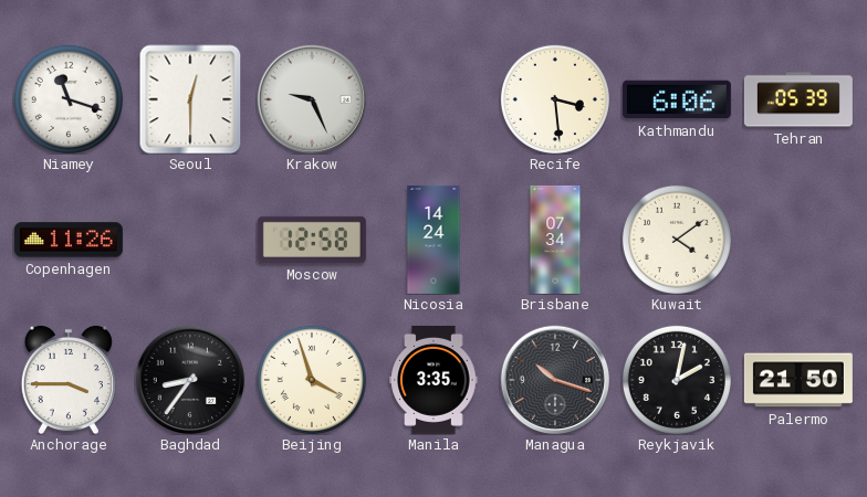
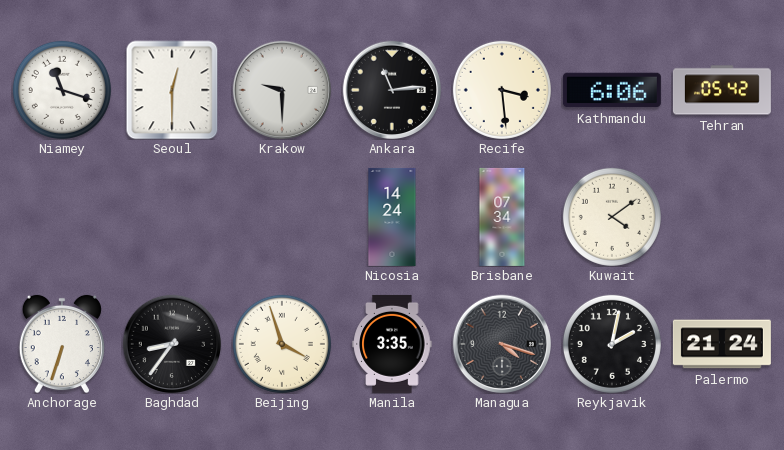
Krakow: 9:26 -> 9:30
Ankara: none -> 11:14
Tehran: 05:39 -> 05:42
Copenhagen: 11:26 -> none
Moscow: 12:58 -> none
Anchorage: 3:45 -> 6:33
Managua: 10:18 -> 4:18
Palermo: 21:50 -> 21:24
